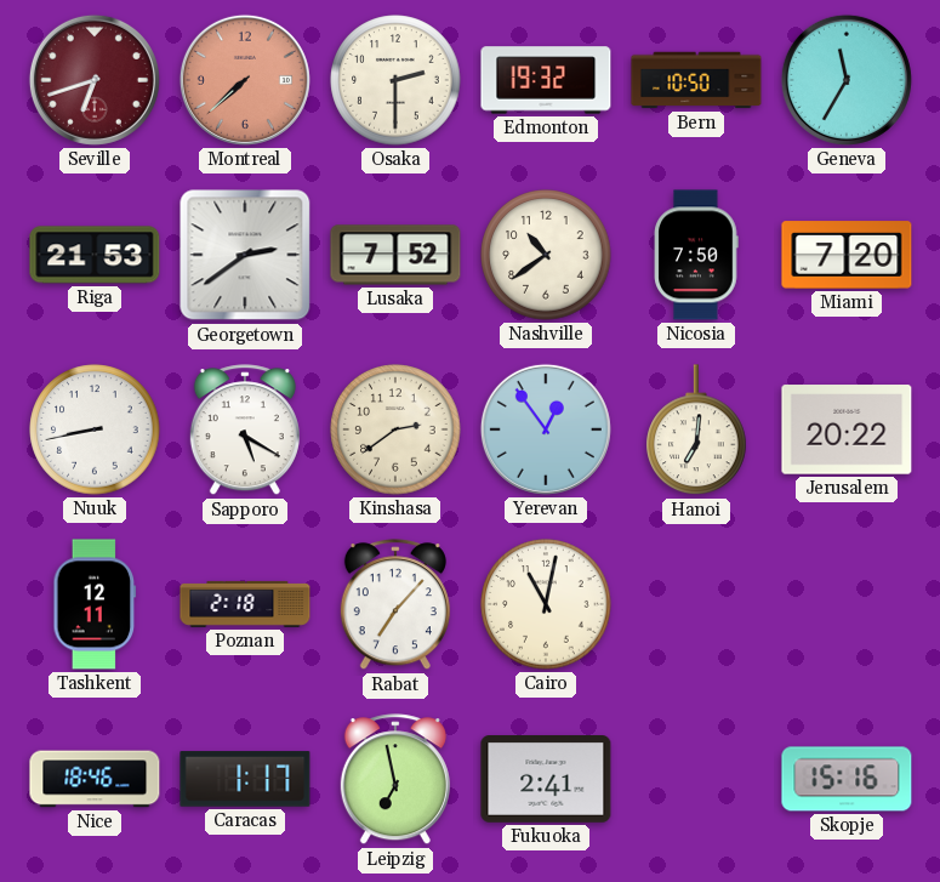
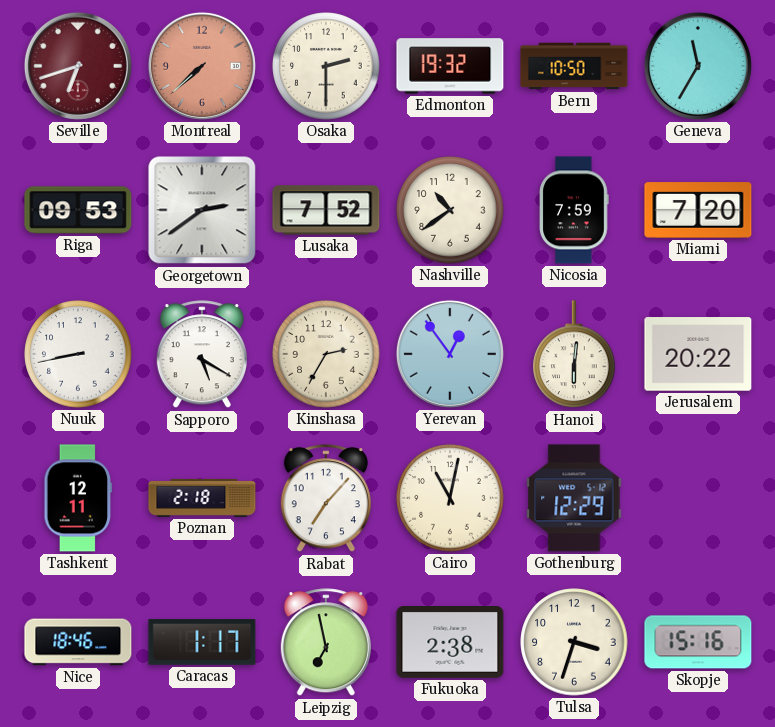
Riga: 21:53 -> 09:53
Nicosia: 7:50 -> 7:59
Kinshasa: 2:39 -> 2:35
Hanoi: 7:01 -> 6:01
Gothenburg: none -> 12:29
Fukuoka: 2:41 -> 2:38
Tulsa: none -> 3:33
